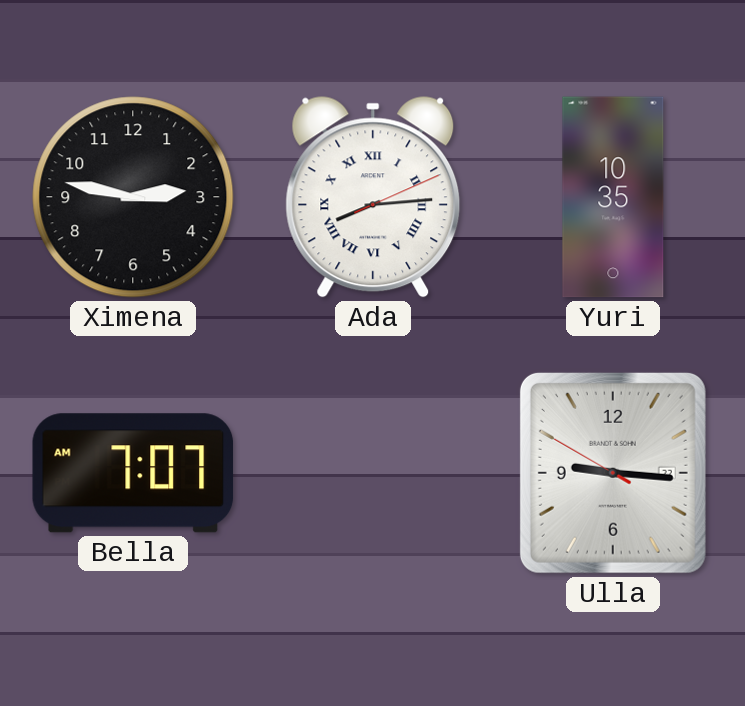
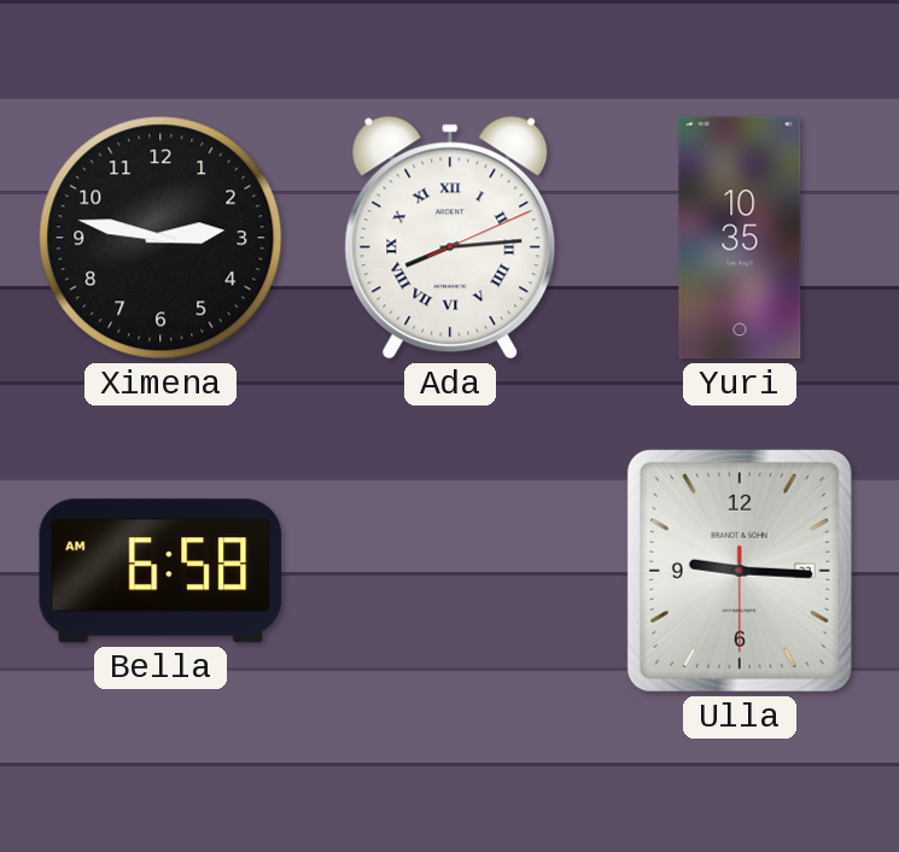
Bella: 7:07 -> 6:58
Ulla: 9:15:50 -> 9:15:30
